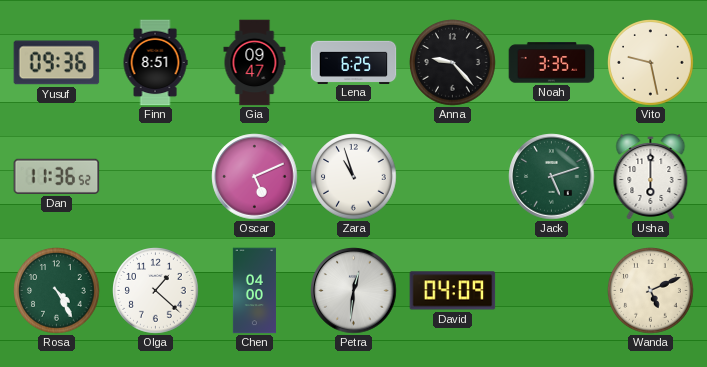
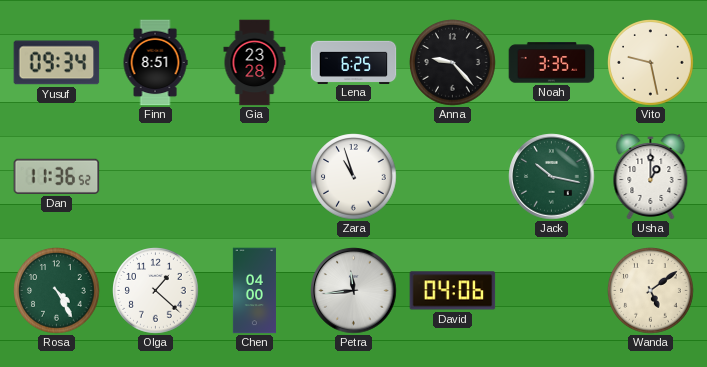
Yusuf: 09:36 -> 09:34
Gia: 09:47 -> 23:28
Oscar: 5:11 -> none
Jack: 5:12 -> 10:17
Usha: 6:00 -> 1:00
Petra: 12:31 -> 11:44
David: 04:09 -> 04:06
Wanda: 5:11 -> 5:09
